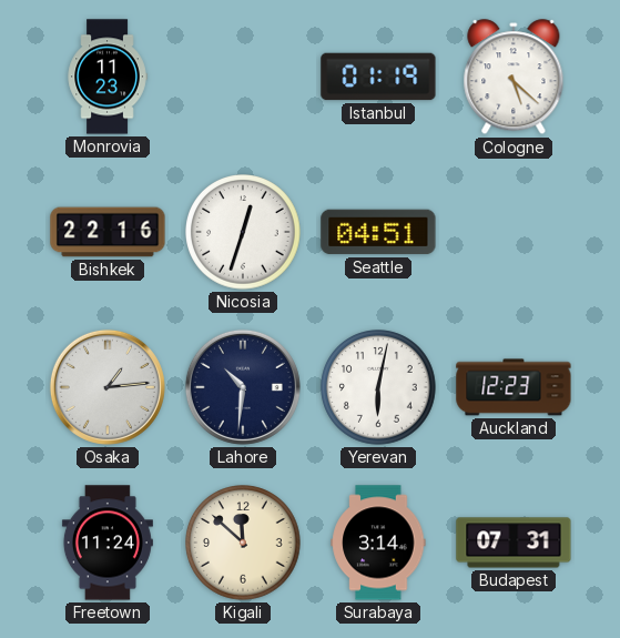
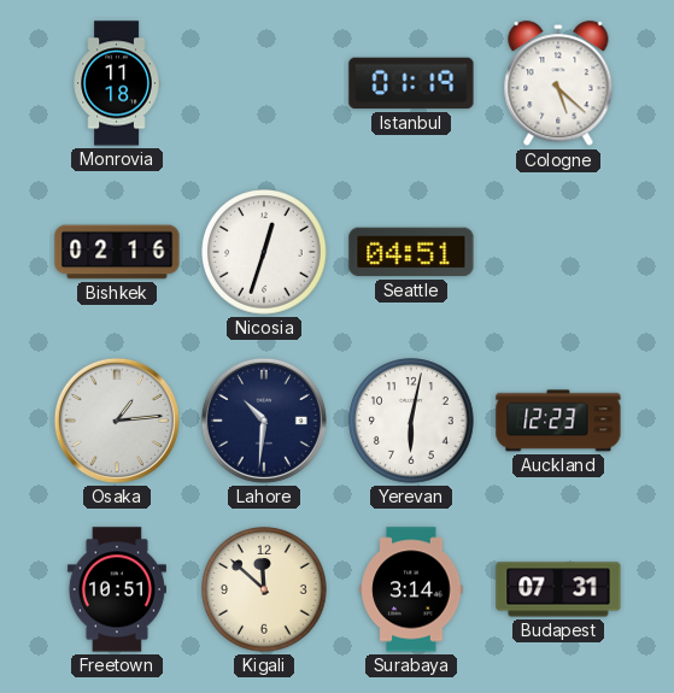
Monrovia: 11:23 -> 11:18
Bishkek: 22:16 -> 02:16
Freetown: 11:24 -> 10:51
